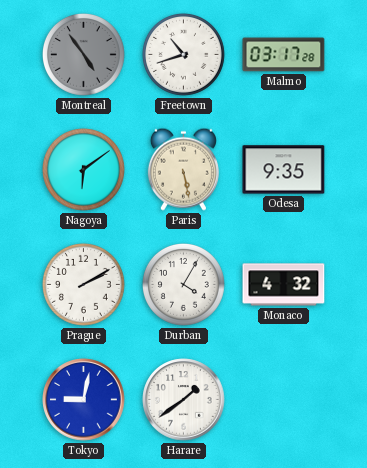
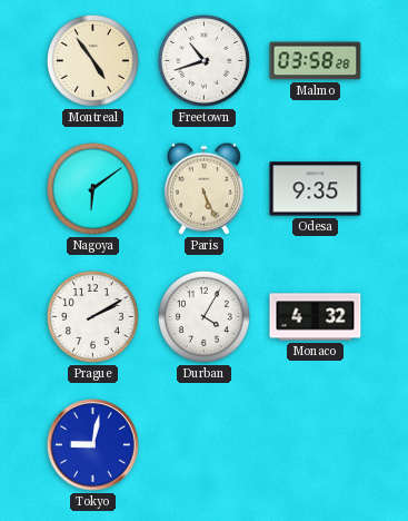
Montreal dial: grey -> cream
Malmo: 03:17 -> 03:58
Paris: 5:28 -> 5:26
Harare: 1:39 -> none
